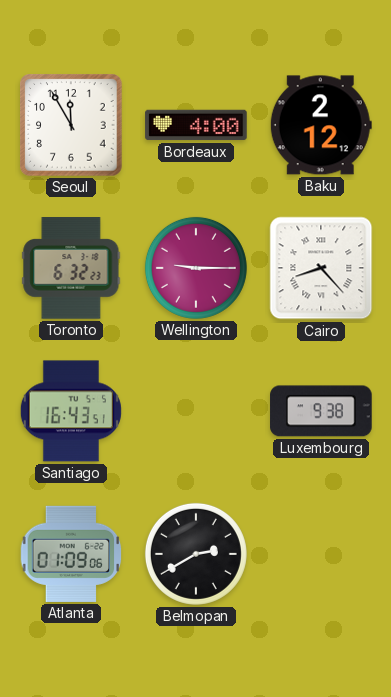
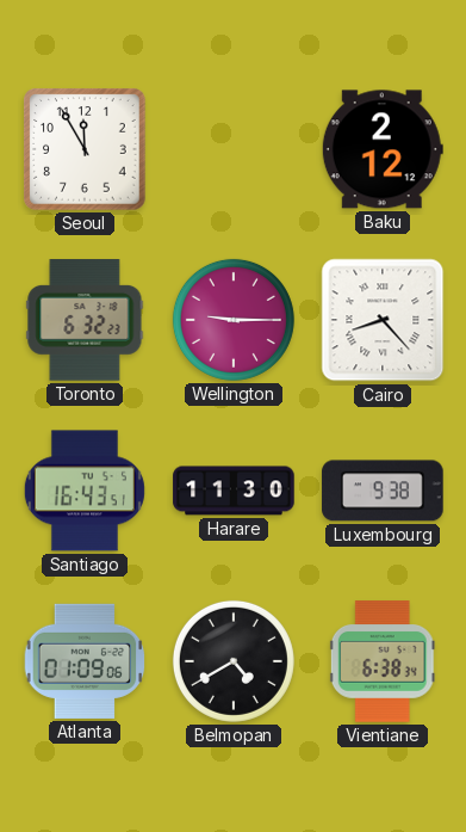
Bordeaux: 4:00 -> none
Harare: none -> 11:30
Belmopan: 2:40 -> 4:40
Vientiane: none -> 6:38
